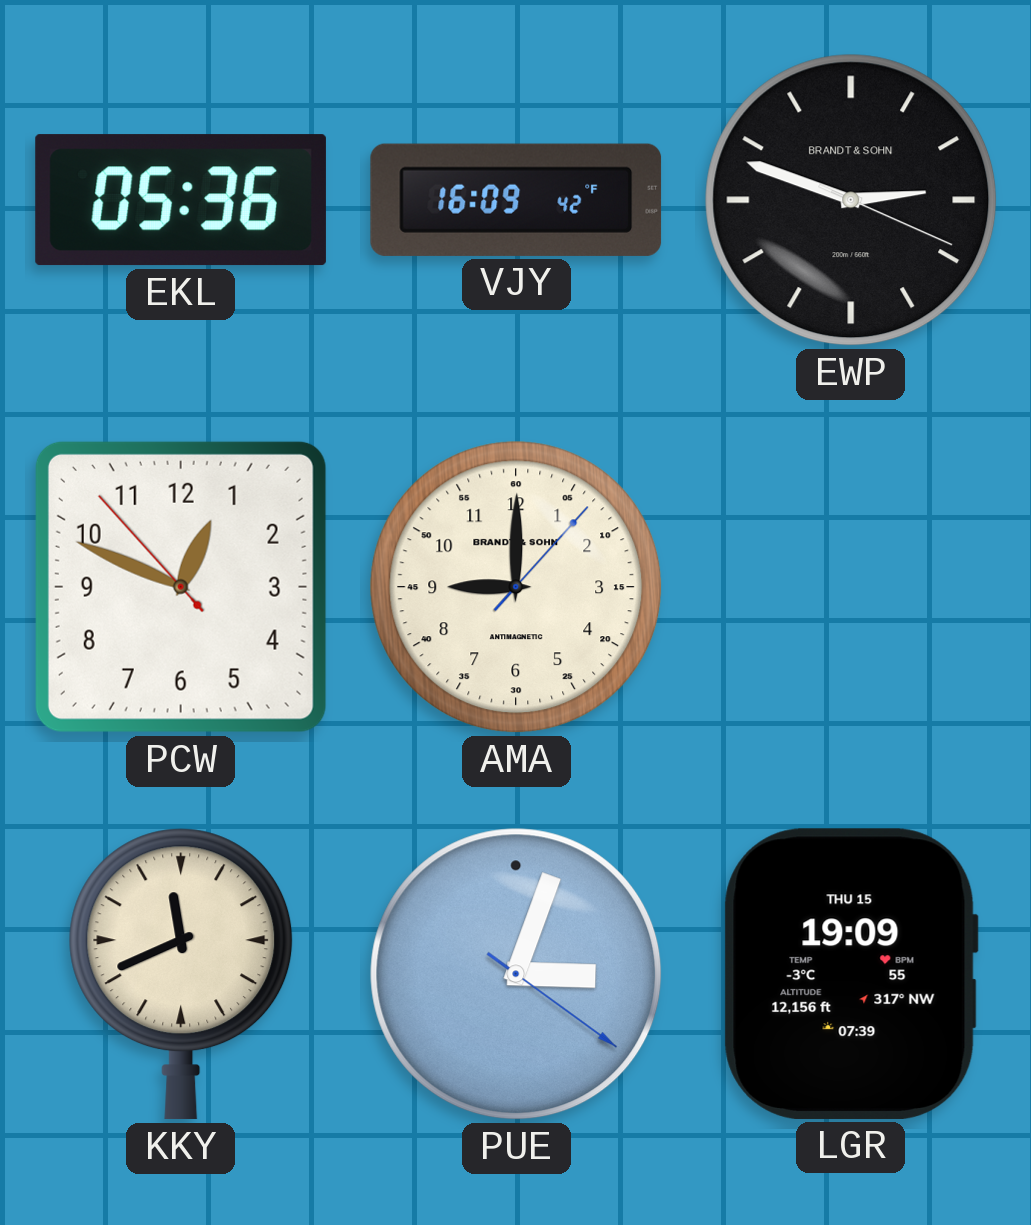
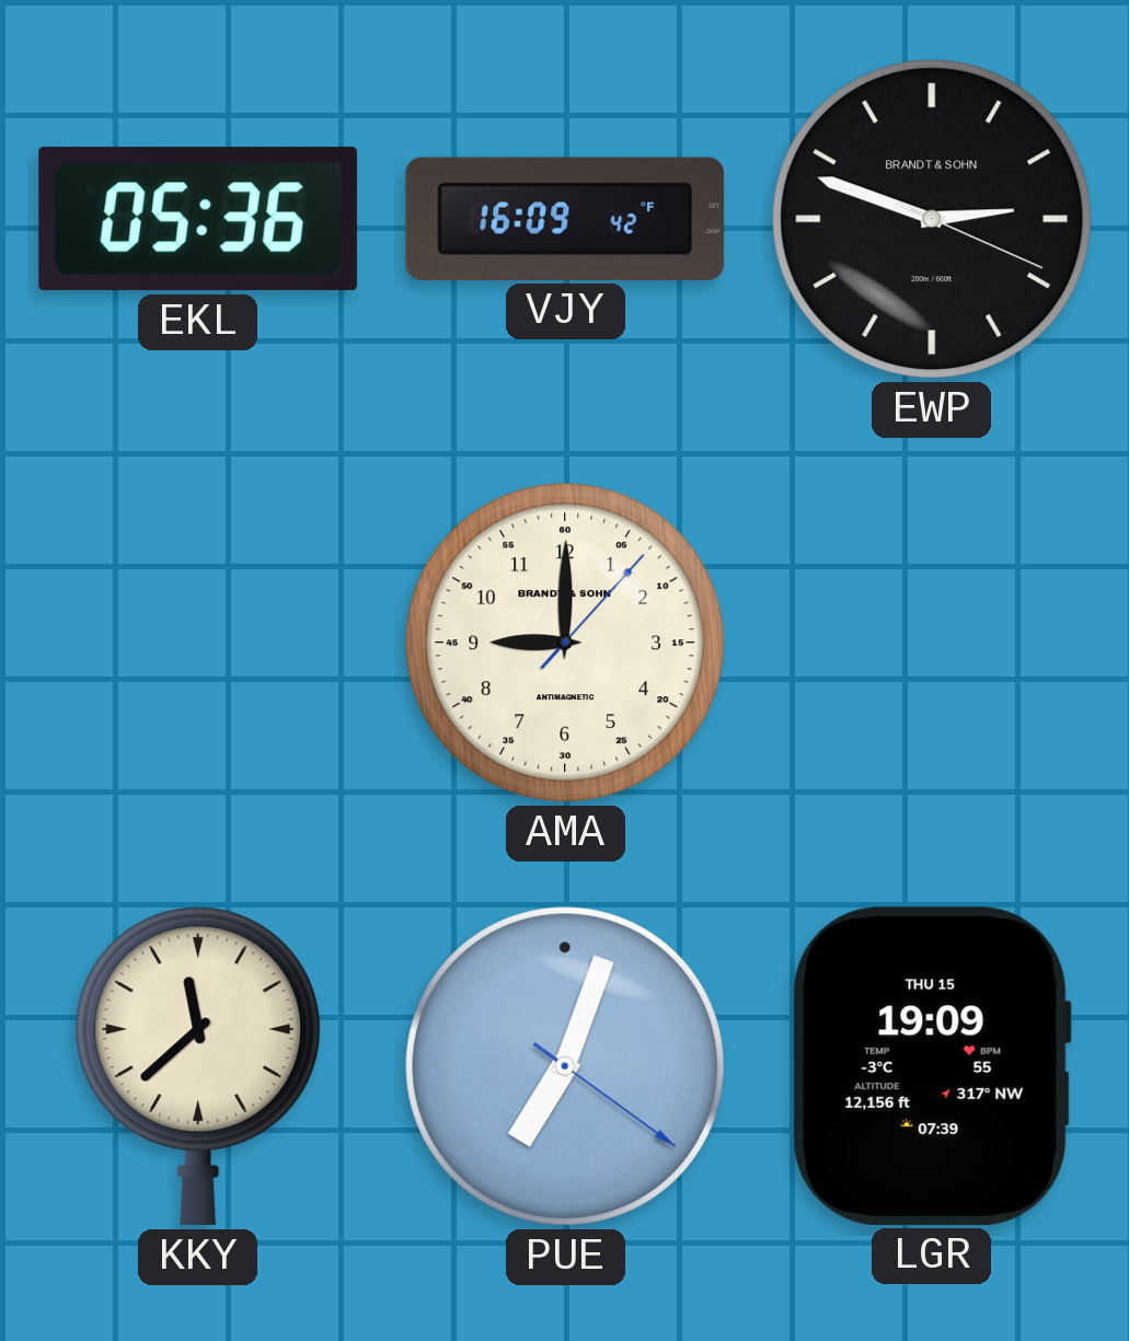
PCW: 12:48 -> none
KKY: 11:41 -> 11:38
PUE: 3:03 -> 7:03
